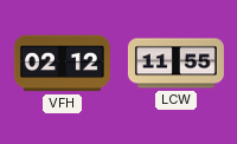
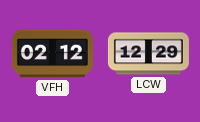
LCW: 11:55 -> 12:29
